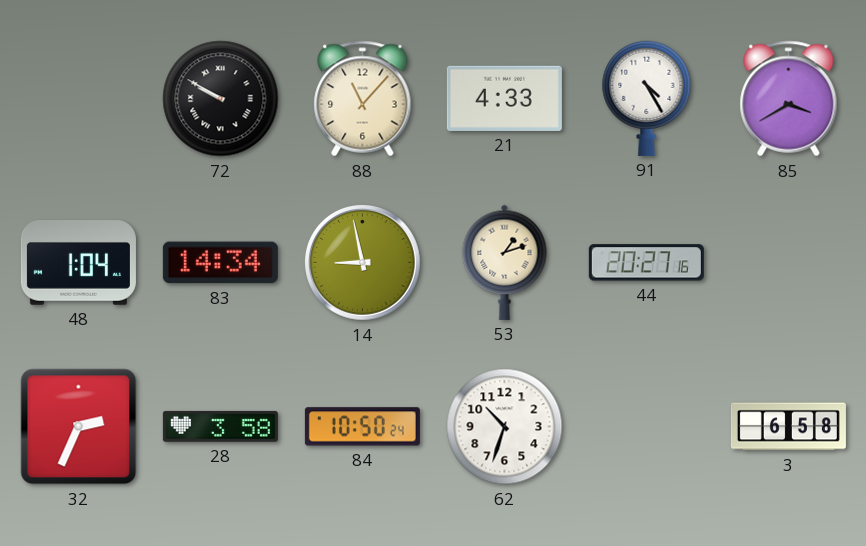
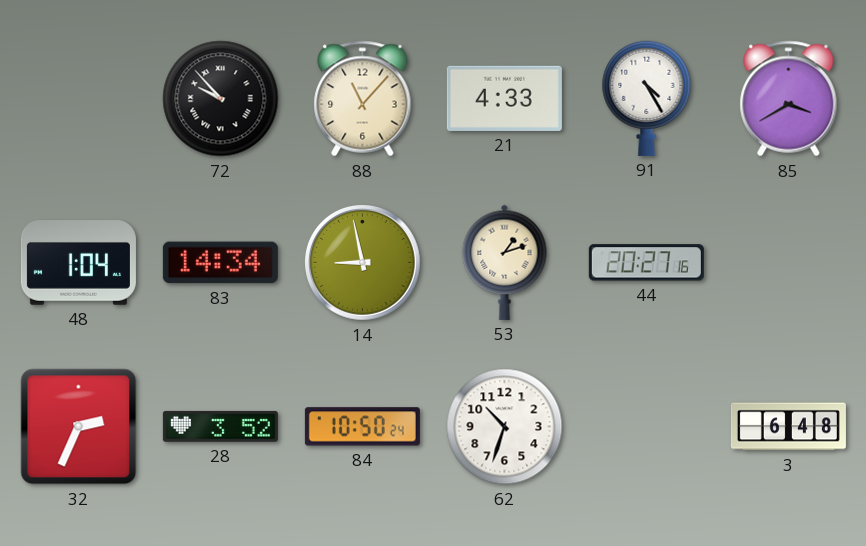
72: 9:50 -> 9:53
28: 3:58 -> 3:52
3: 6:58 -> 6:48
